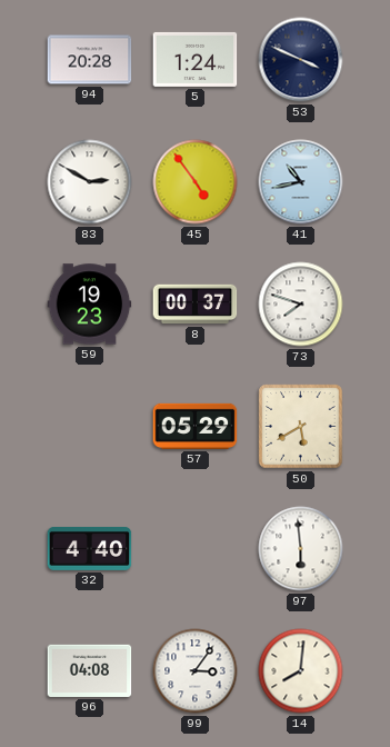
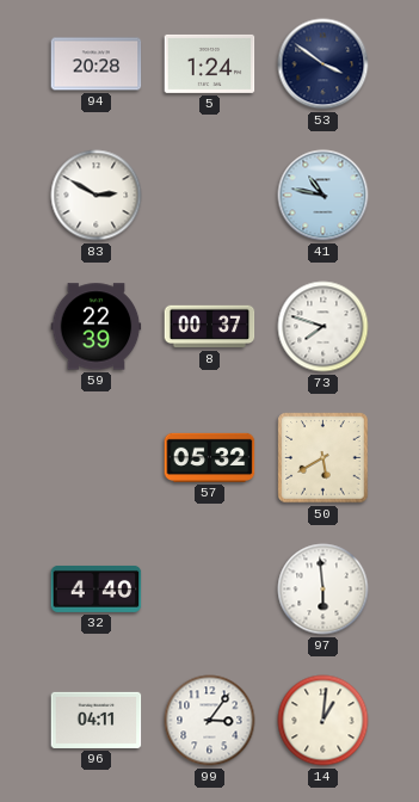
53: 3:49 -> 3:51
45: 4:54 -> none
41: 10:43 -> 10:47
59: 19:23 -> 22:39
57: 05:29 -> 05:32
96: 04:08 -> 04:11
14: 8:01 -> 1:01
